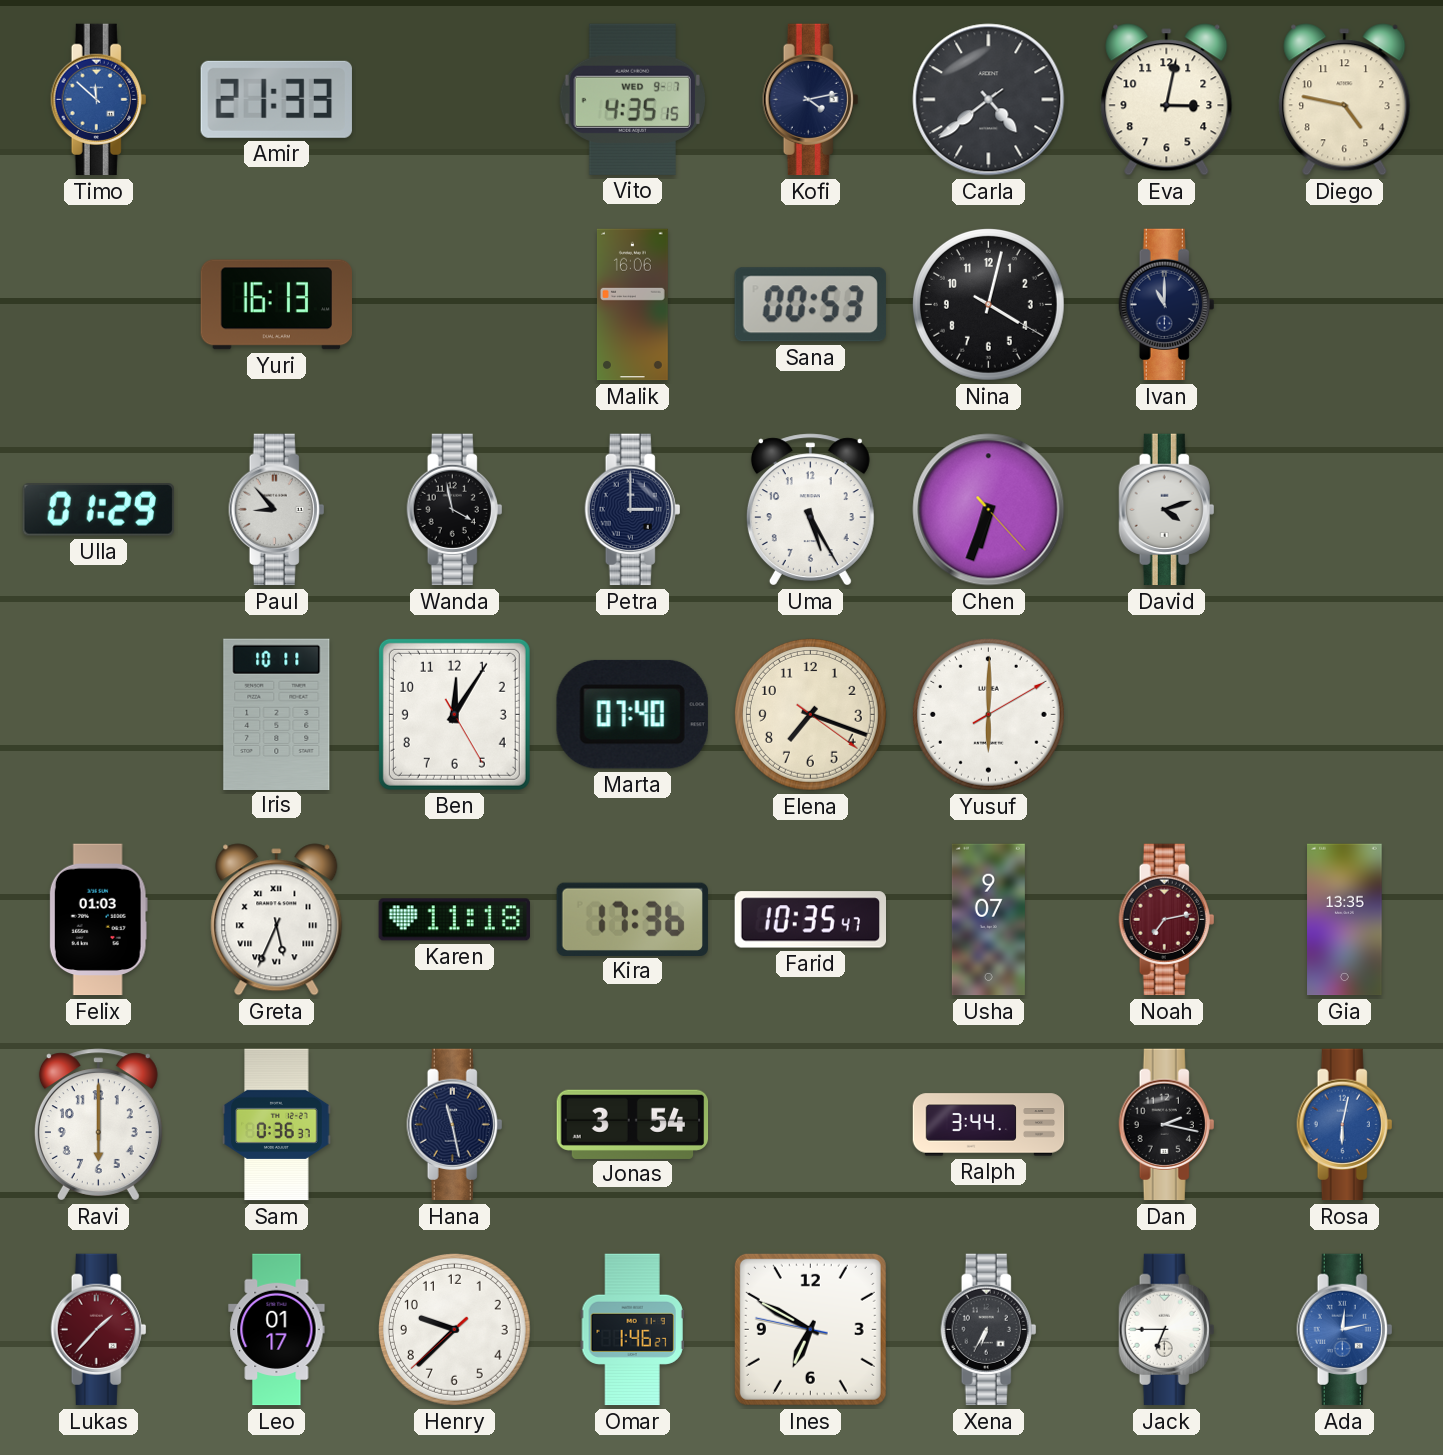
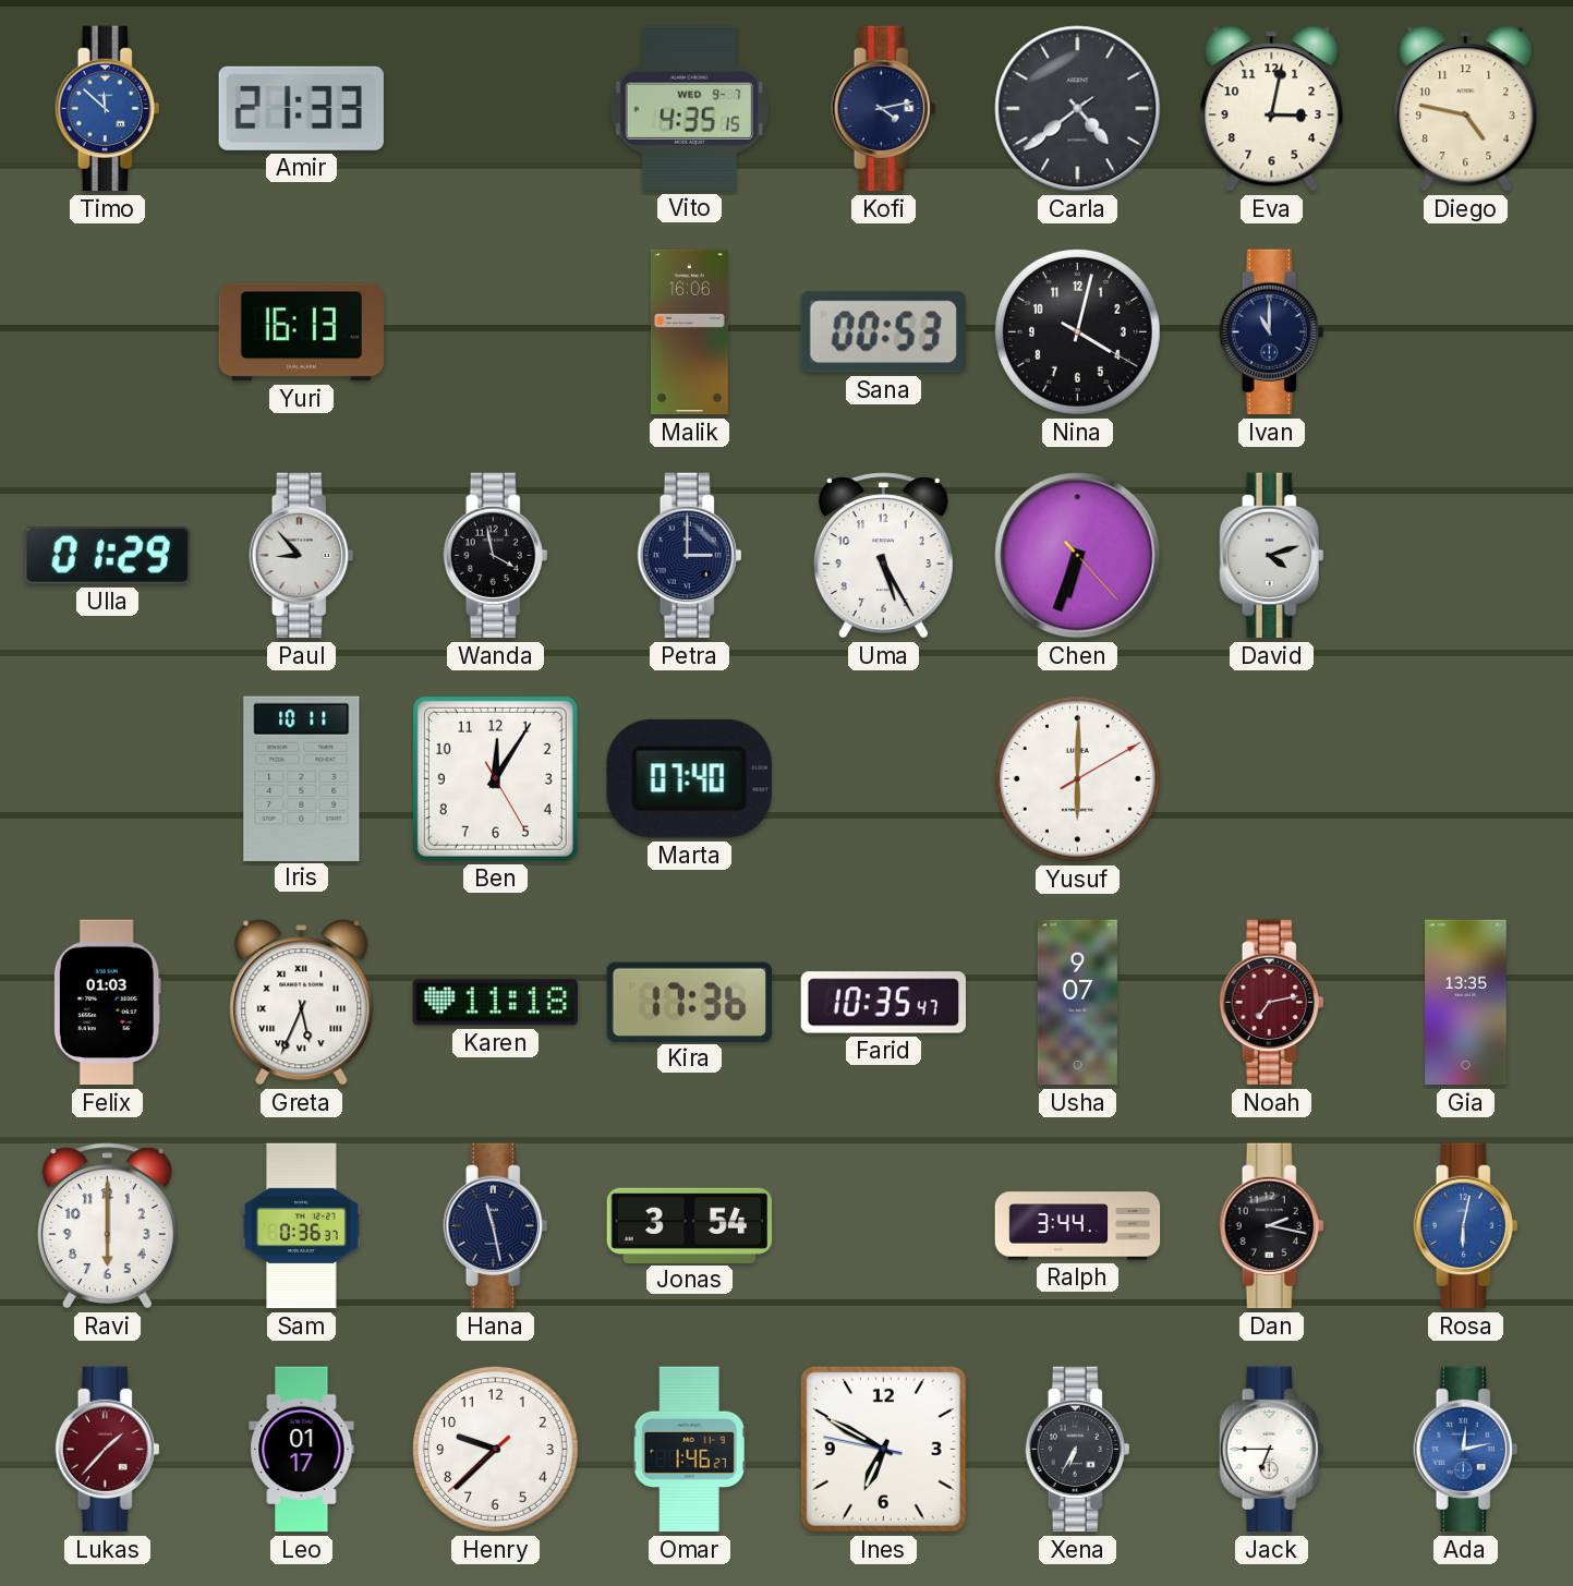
Elena: 7:18 -> none
